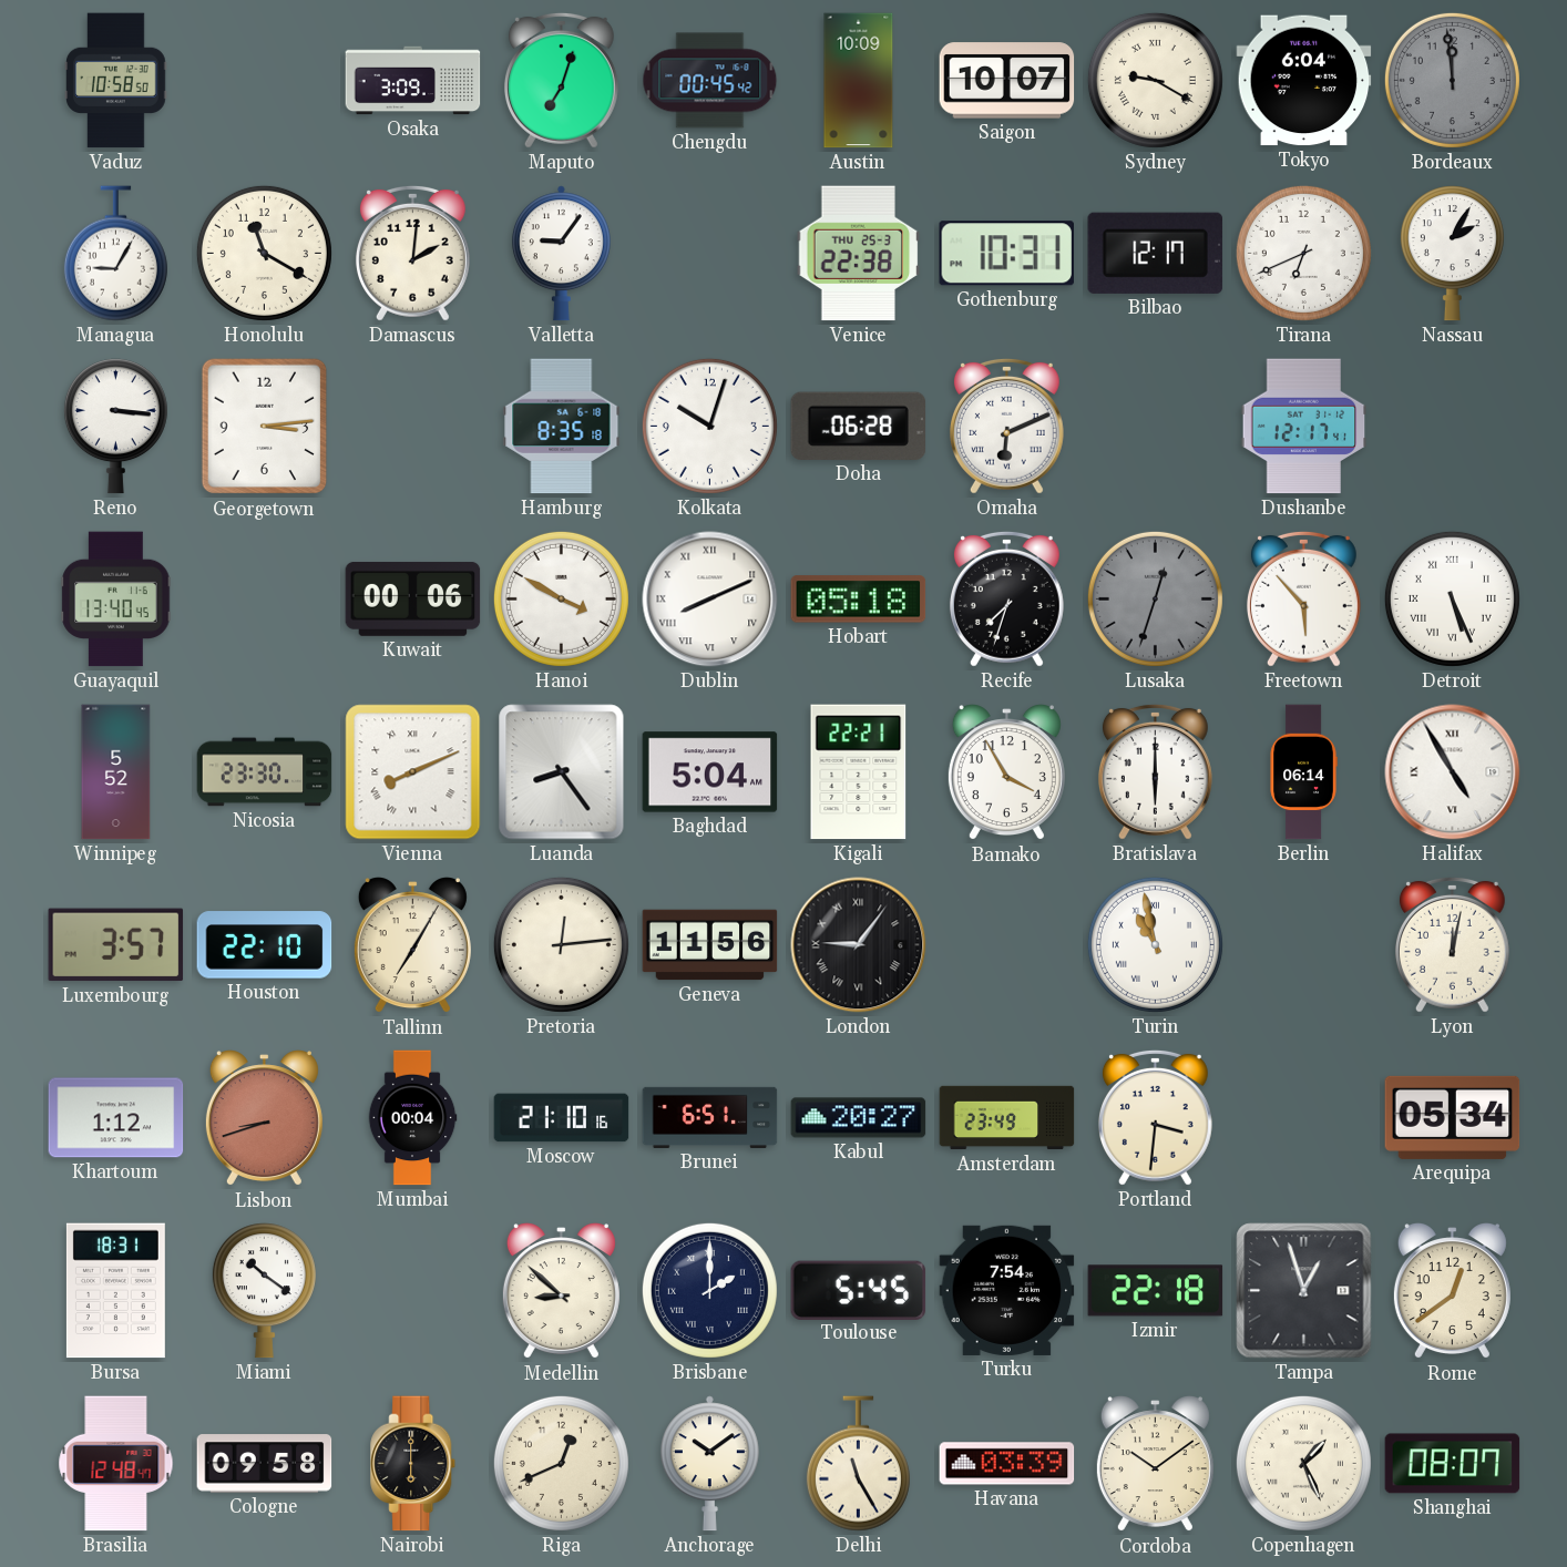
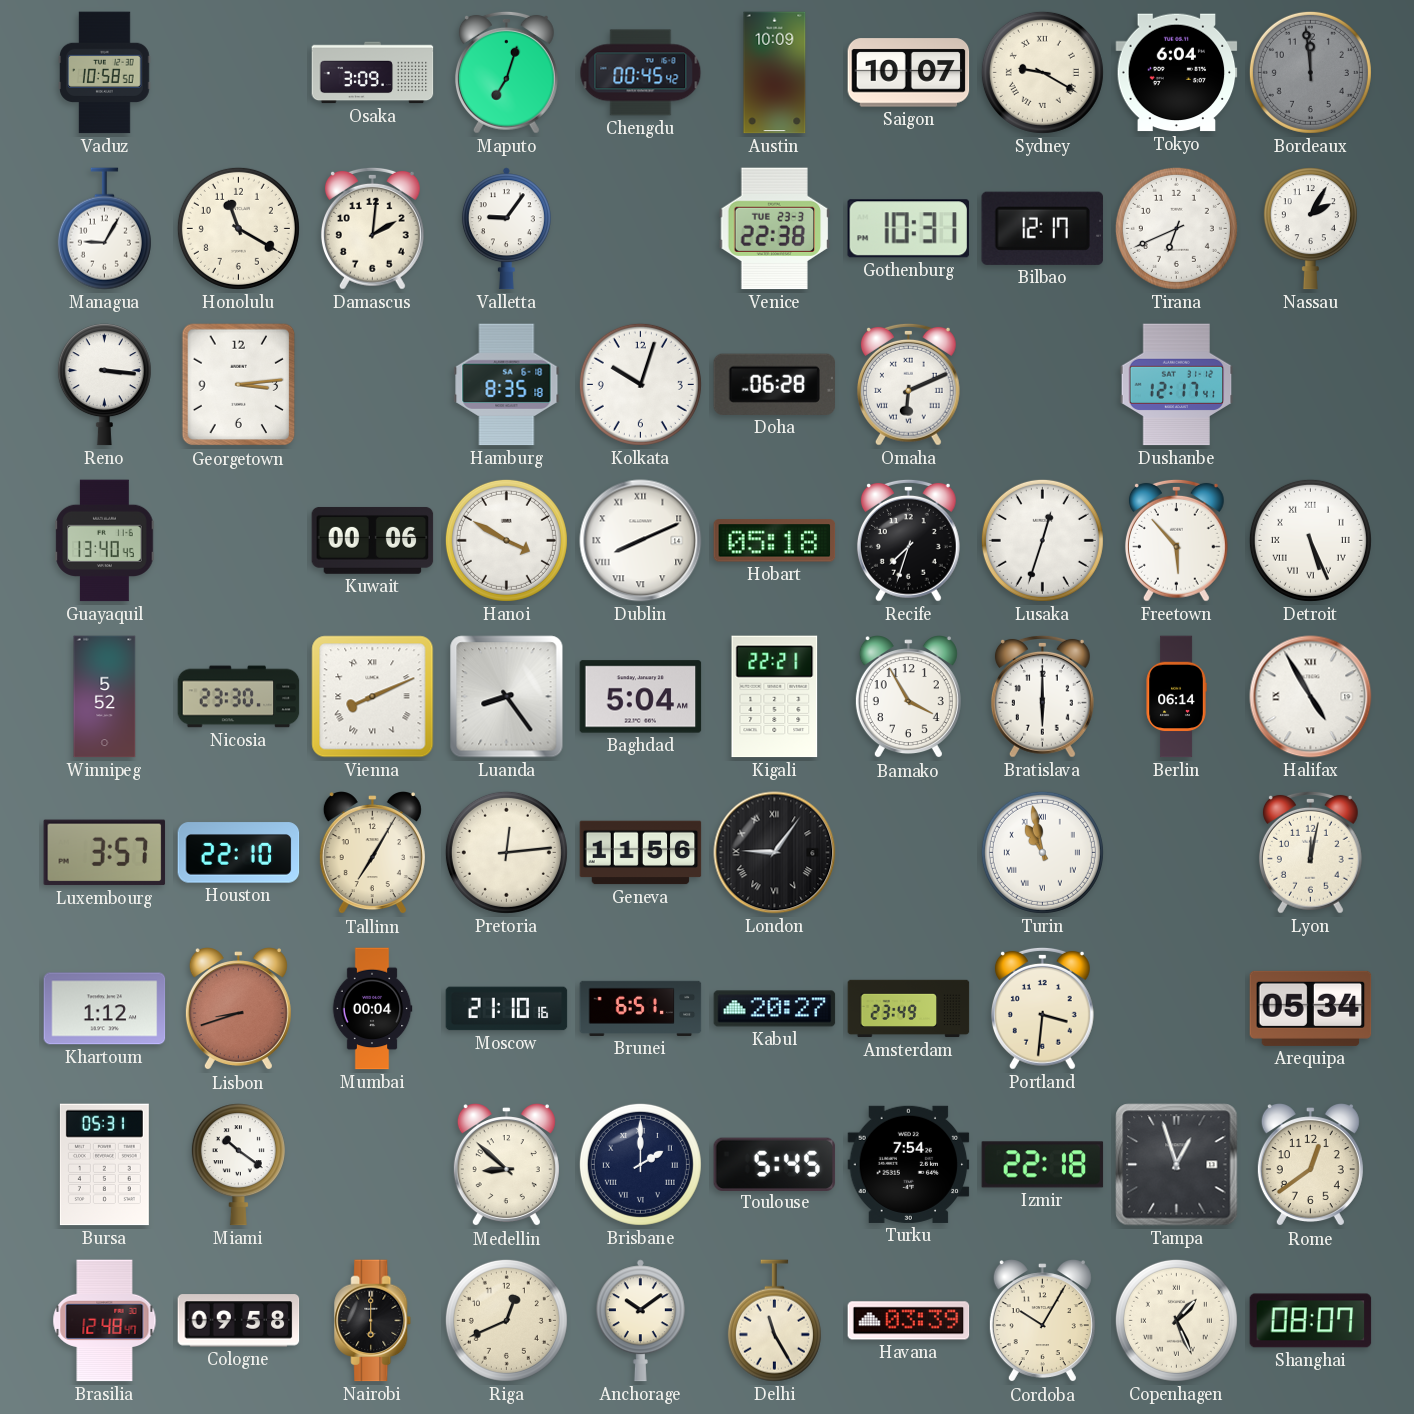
Venice date: THU 25-3 -> TUE 23-3
Lusaka dial: grey -> white
Bursa: 18:31 -> 05:31
Cordoba: 10:09 -> 10:05
